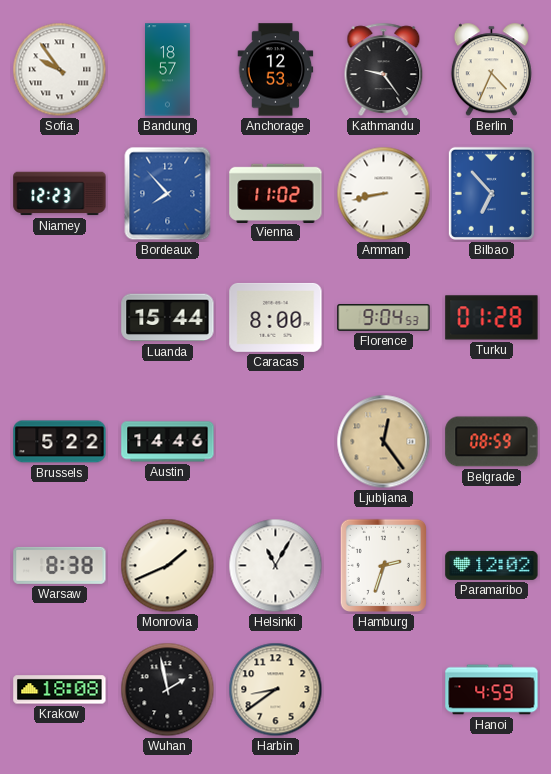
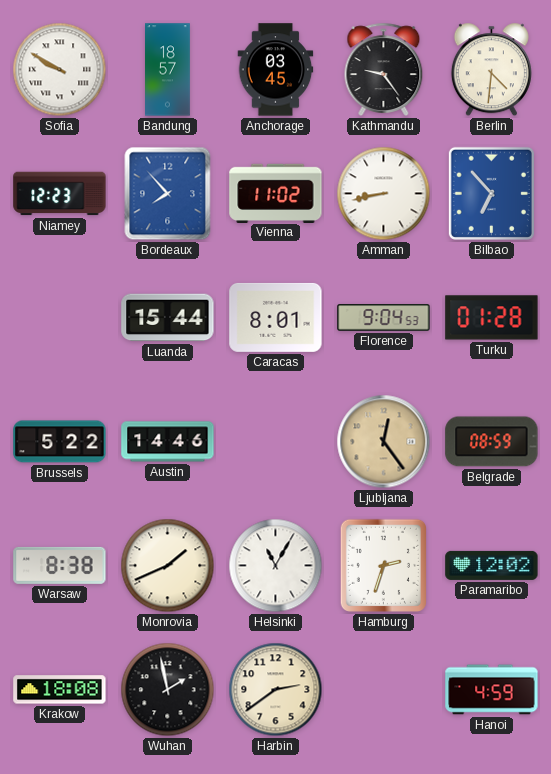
Sofia: 9:54 -> 9:50
Anchorage: 12:53 -> 03:45
Berlin: 4:34 -> 4:31
Caracas: 8:00 -> 8:01
Harbin: 8:39 -> 2:39
